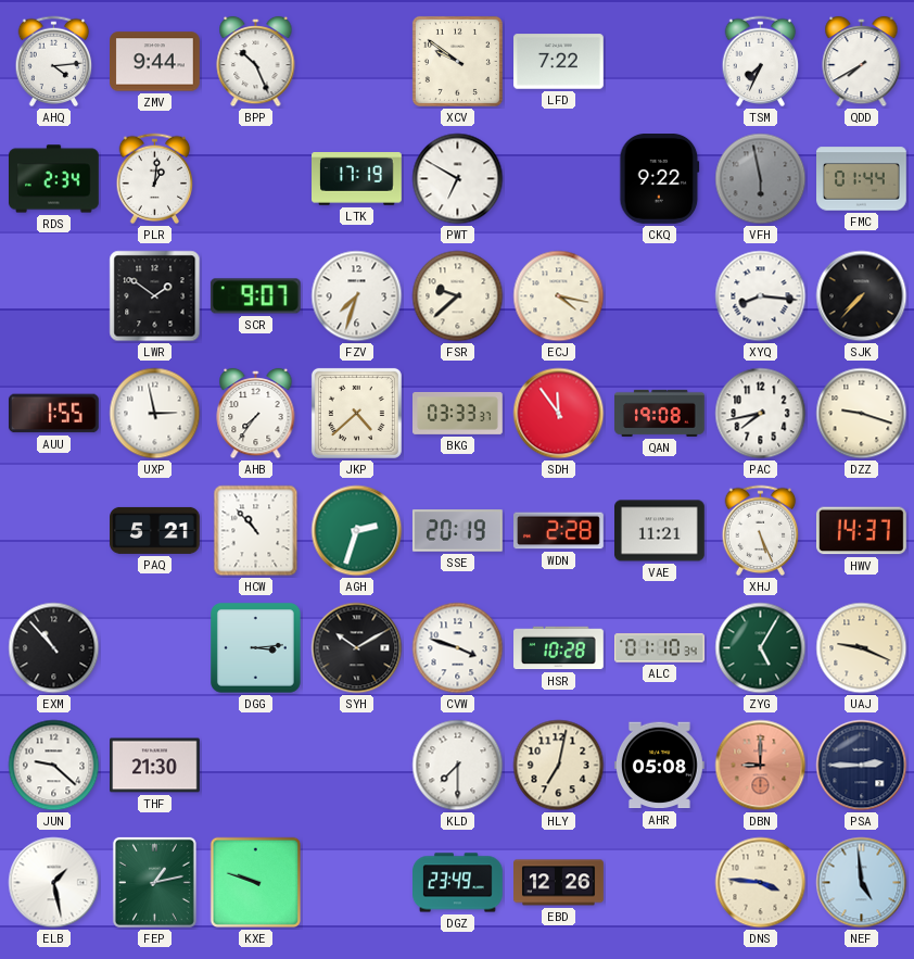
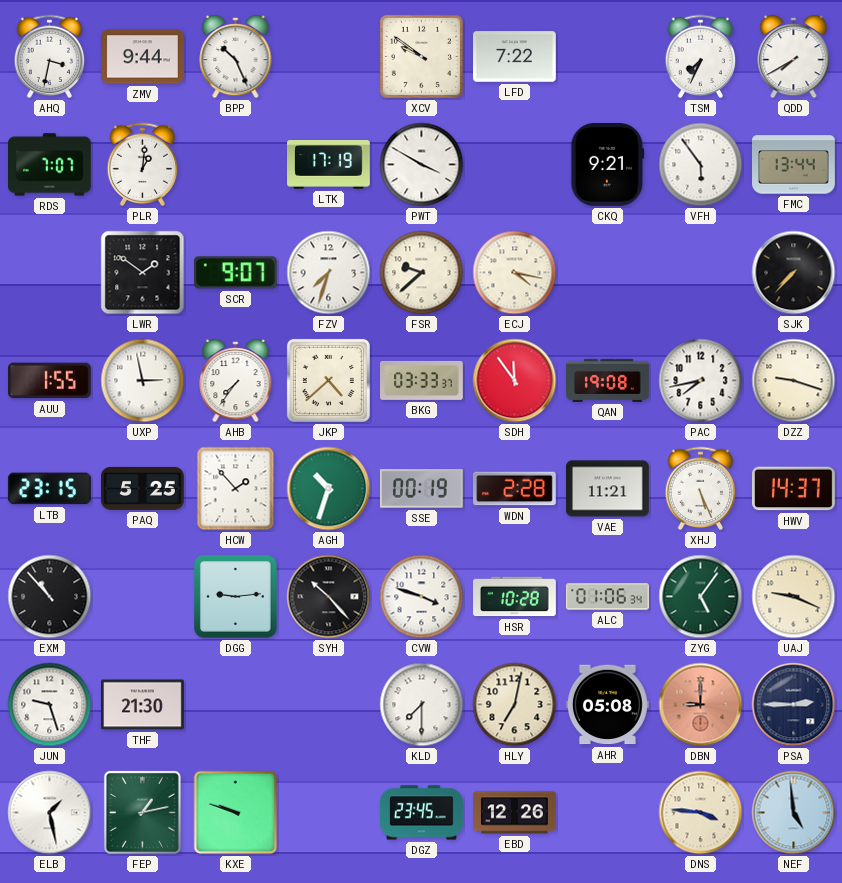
AHQ: 4:14 -> 3:32
RDS: 2:34 -> 7:07
PWT: 6:50 -> 3:50
CKQ: 9:22 -> 9:21
VFH: 5:58 -> 5:54
VFH dial: grey -> white
FMC: 01:44 -> 13:44
XYQ: 8:16 -> none
LTB: none -> 23:15
PAQ: 5:21 -> 5:25
HCW: 10:53 -> 1:53
AGH: 2:33 -> 10:33
SSE: 20:19 -> 00:19
DGG: 3:14 -> 9:14
SYH: 10:10 -> 10:23
ALC: 01:10 -> 01:06
ZYG: 5:05 -> 5:06
JUN: 9:22 -> 9:27
DGZ: 23:49 -> 23:45
